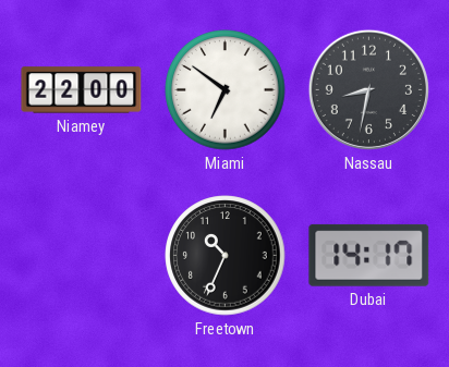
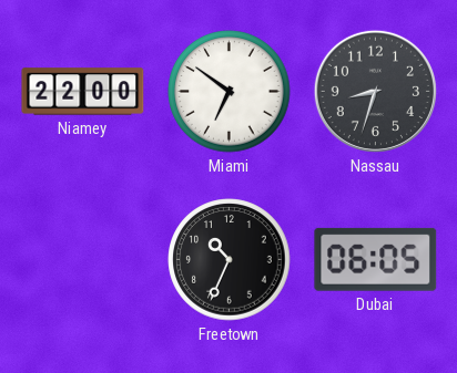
Nassau: 8:32 -> 8:33
Dubai: 14:17 -> 06:05
